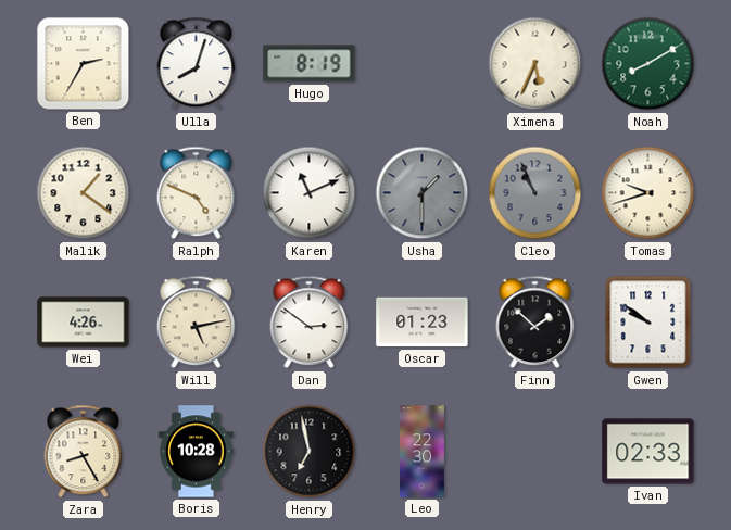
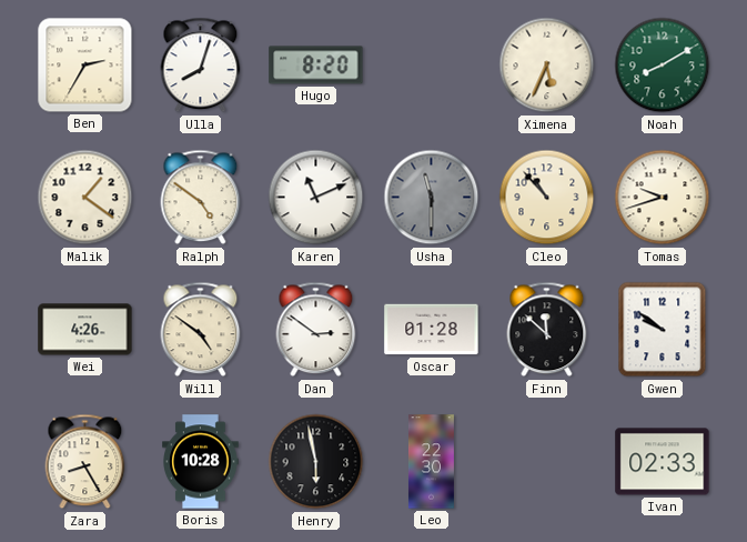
Hugo: 8:19 -> 8:20
Ralph: 4:49 -> 4:51
Usha: 1:30 -> 11:30
Cleo: 10:56 -> 10:53
Cleo dial: grey -> cream
Will: 5:13 -> 4:51
Oscar: 01:23 -> 01:28
Finn: 1:52 -> 11:52
Henry: 6:58 -> 5:58
